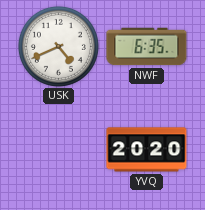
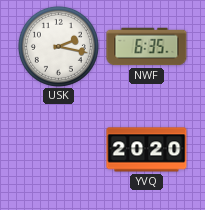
USK: 4:41 -> 2:17
